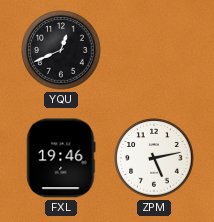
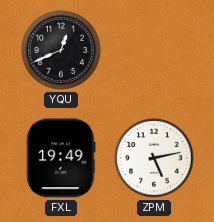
FXL: 19:46 -> 19:49
